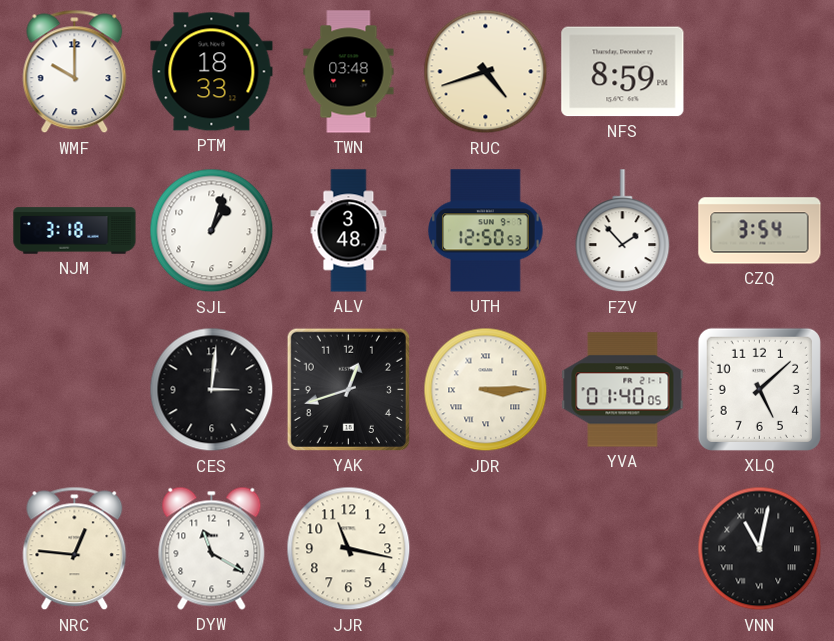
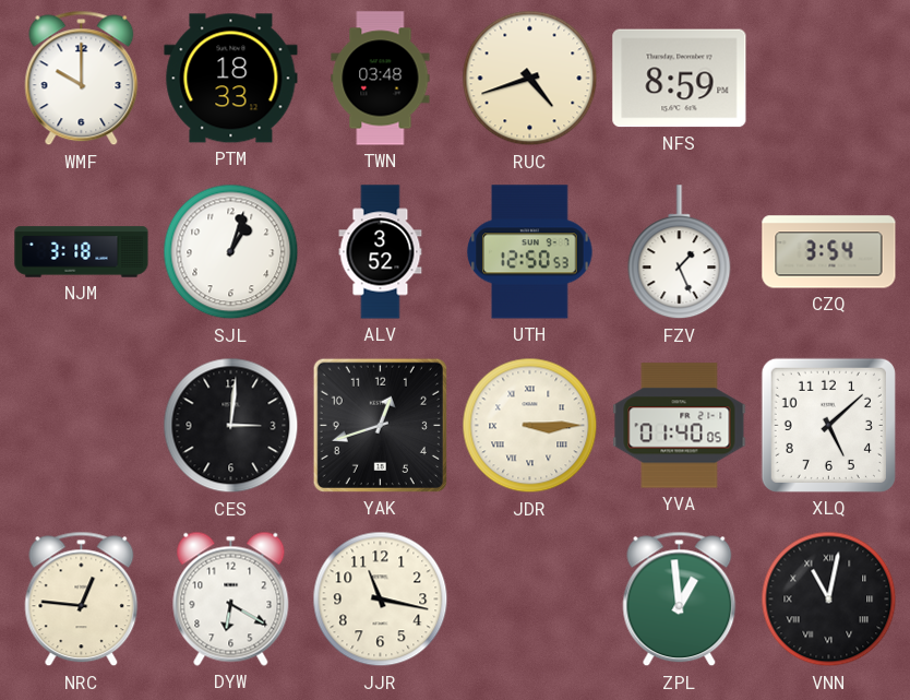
ALV: 3:48 -> 3:52
FZV: 1:53 -> 1:26
DYW: 11:20 -> 6:20
ZPL: none -> 12:59
